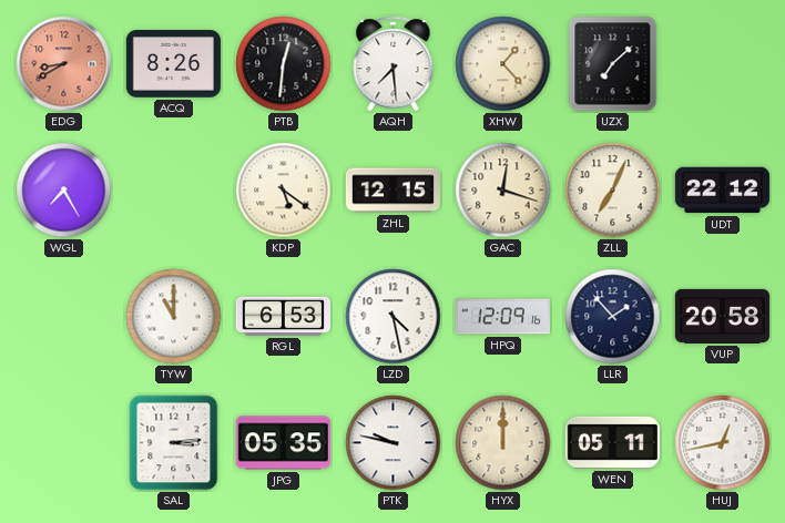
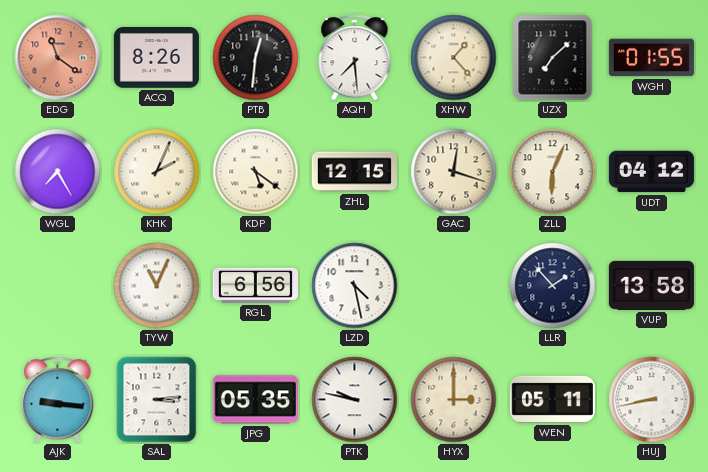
EDG: 8:40 -> 11:21
WGH: none -> 01:55
KHK: none -> 2:04
ZLL: 7:04 -> 6:04
UDT: 22:12 -> 04:12
TYW: 11:00 -> 11:04
RGL: 6:53 -> 6:56
HPQ: 12:09 -> none
VUP: 20:58 -> 13:58
AJK: none -> 9:16
HYX: 12:00 -> 3:00
HUJ: 12:43 -> 8:43
